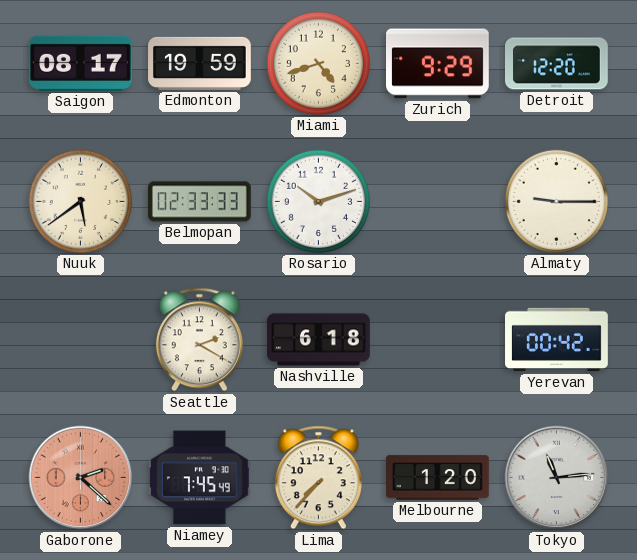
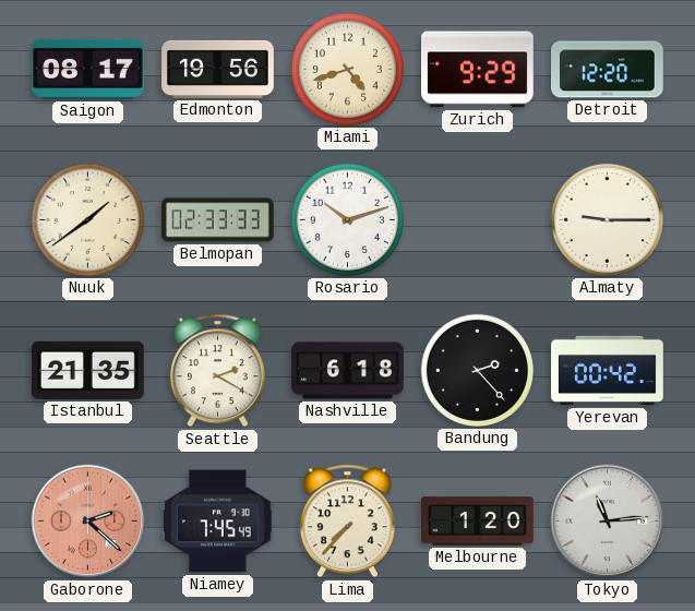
Edmonton: 19:59 -> 19:56
Nuuk: 5:39 -> 1:39
Istanbul: none -> 21:35
Bandung: none -> 2:23
